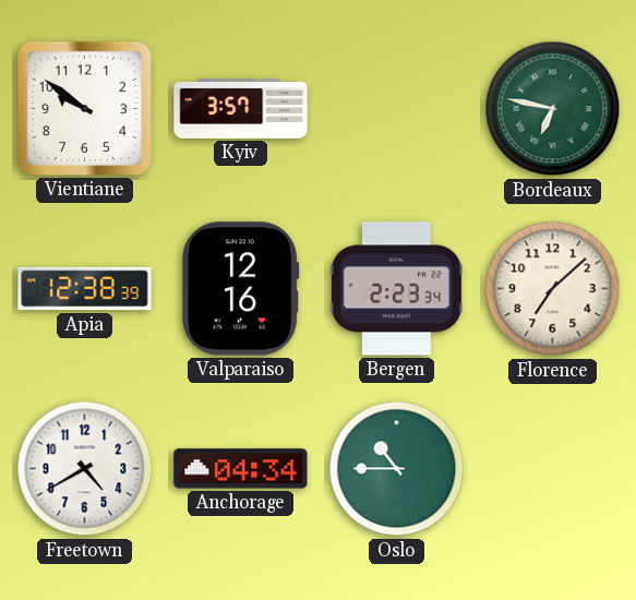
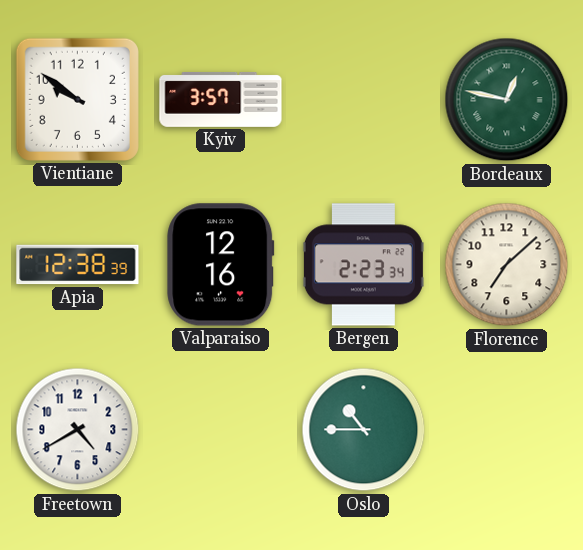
Bordeaux: 6:47 -> 12:47
Anchorage: 04:34 -> none
